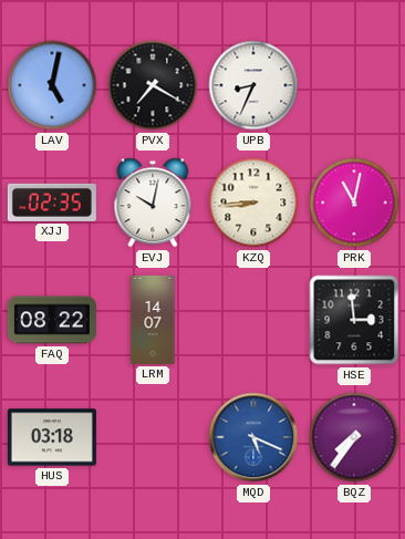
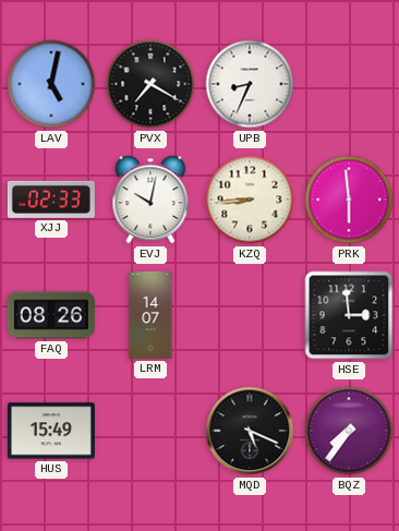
XJJ: 02:35 -> 02:33
PRK: 11:02 -> 5:59
FAQ: 08:22 -> 08:26
HUS: 03:18 -> 15:49
MQD dial: blue -> black
